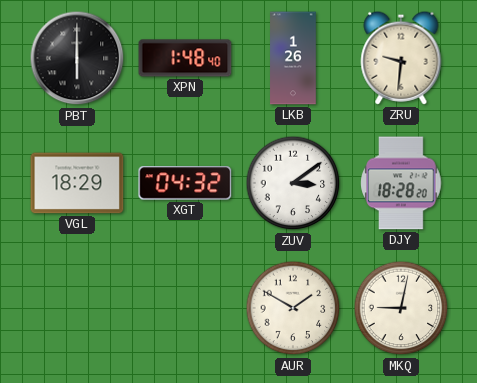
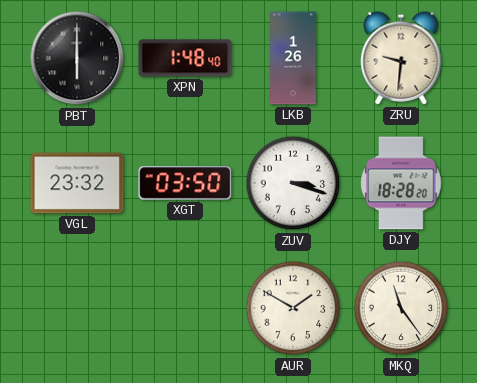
VGL: 18:29 -> 23:32
XGT: 04:32 -> 03:50
ZUV: 3:09 -> 3:18
MKQ: 9:02 -> 11:24
